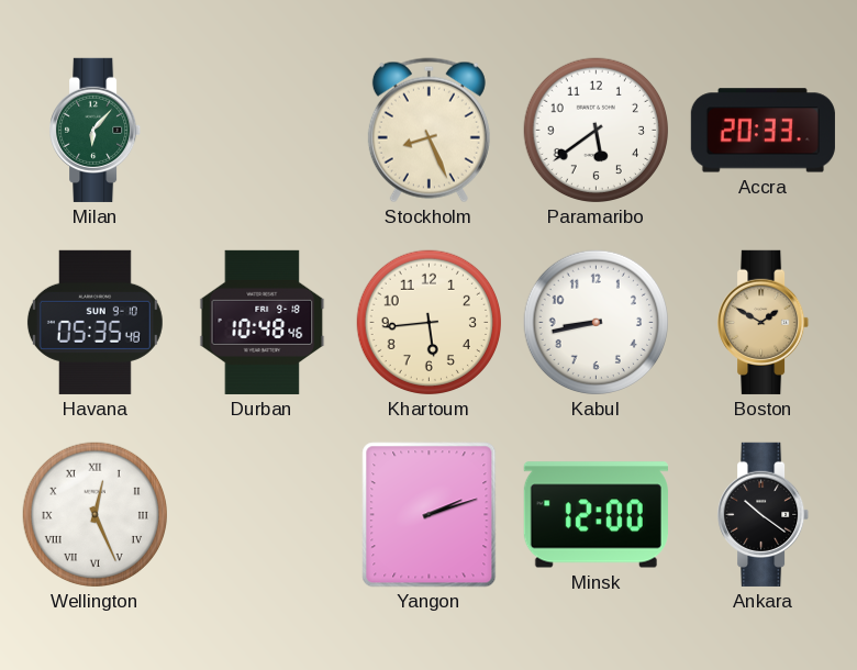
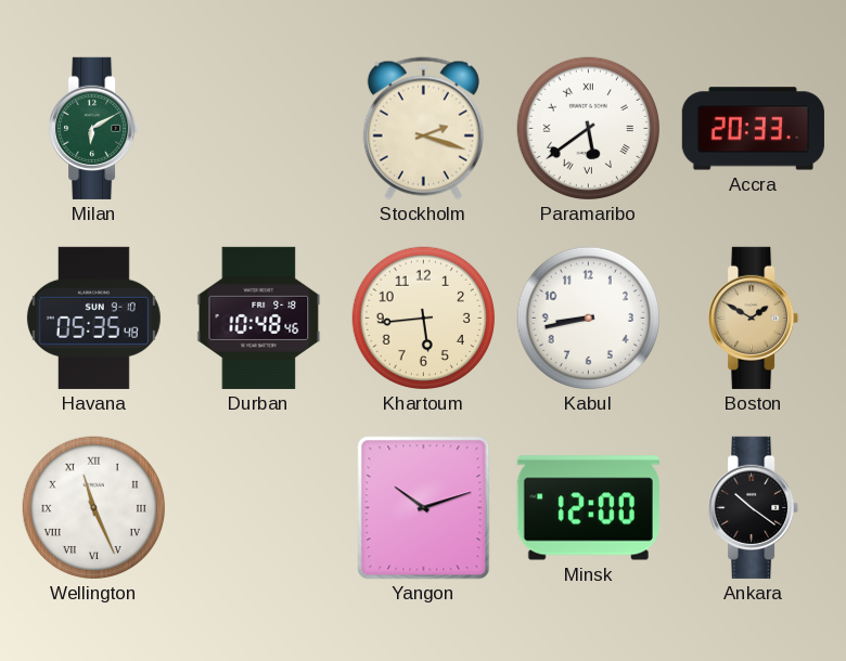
Milan: 6:07 -> 6:10
Stockholm: 8:26 -> 2:18
Paramaribo numerals: Arabic -> Roman
Wellington: 12:26 -> 11:26
Yangon: 2:12 -> 10:12
